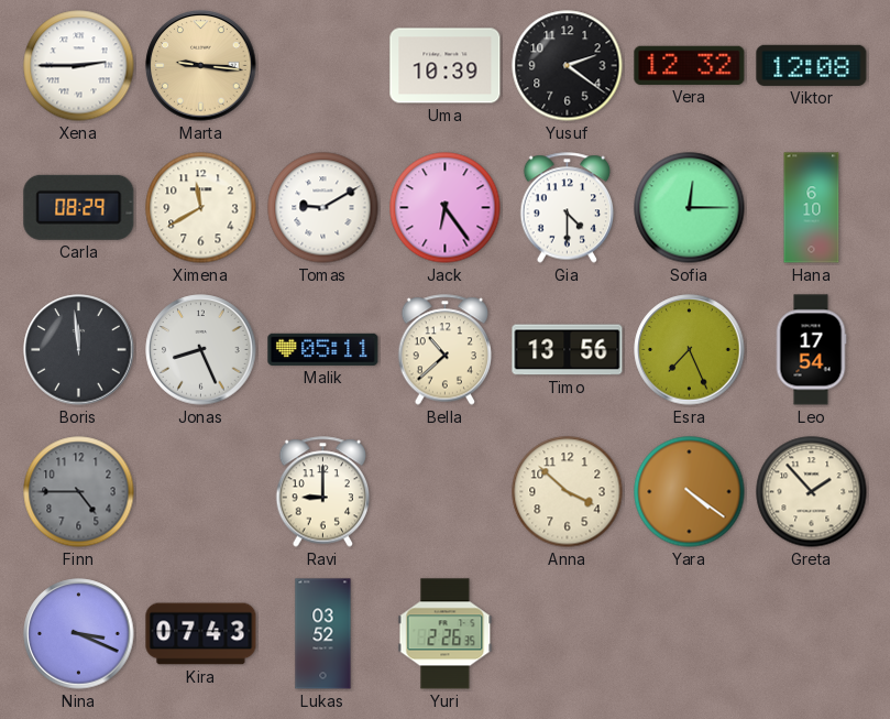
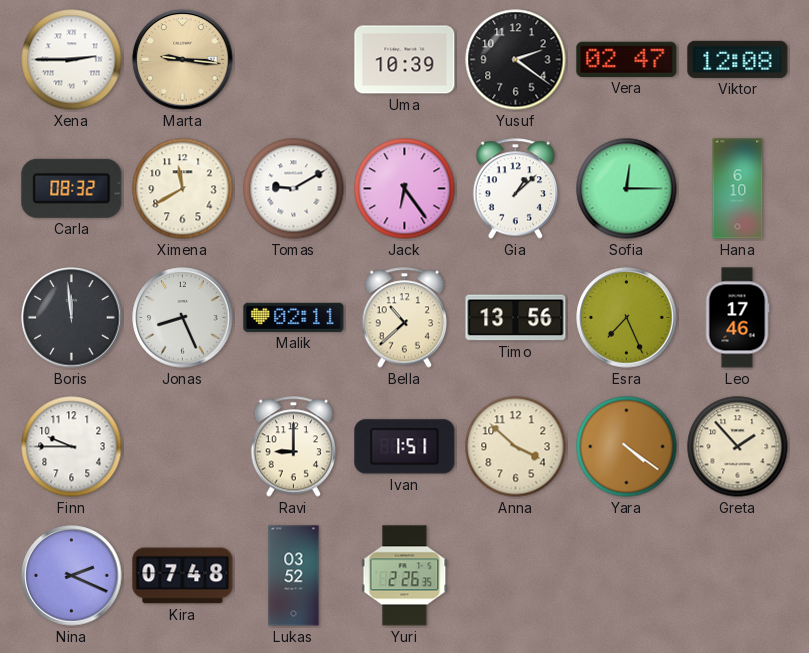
Vera: 12:32 -> 02:47
Carla: 08:29 -> 08:32
Gia: 4:30 -> 1:08
Malik: 05:11 -> 02:11
Leo: 17:54 -> 17:46
Finn: 4:45 -> 9:45
Finn dial: grey -> white
Ivan: none -> 1:51
Nina: 3:19 -> 2:19
Kira: 07:43 -> 07:48
